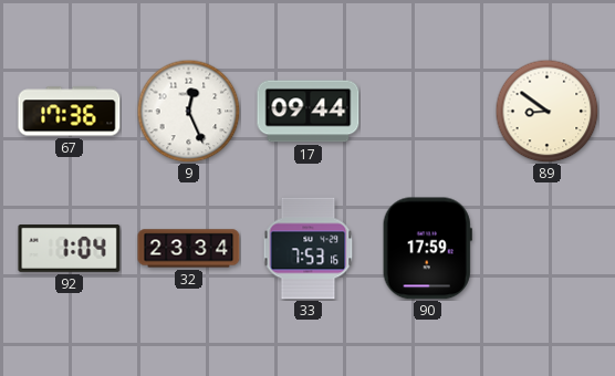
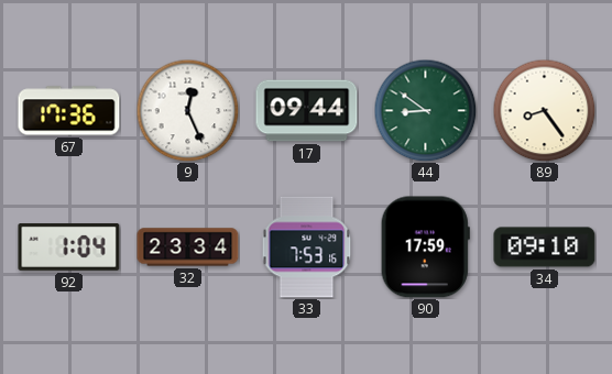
44: none -> 8:51
89: 8:51 -> 8:24
34: none -> 09:10
